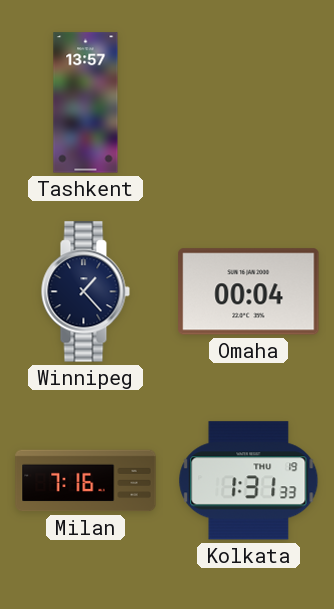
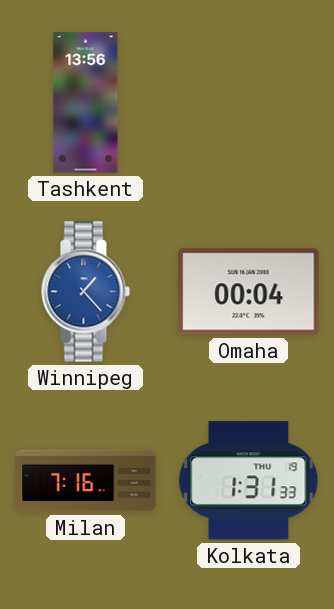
Tashkent: 13:57 -> 13:56
Winnipeg dial: navy -> blue
